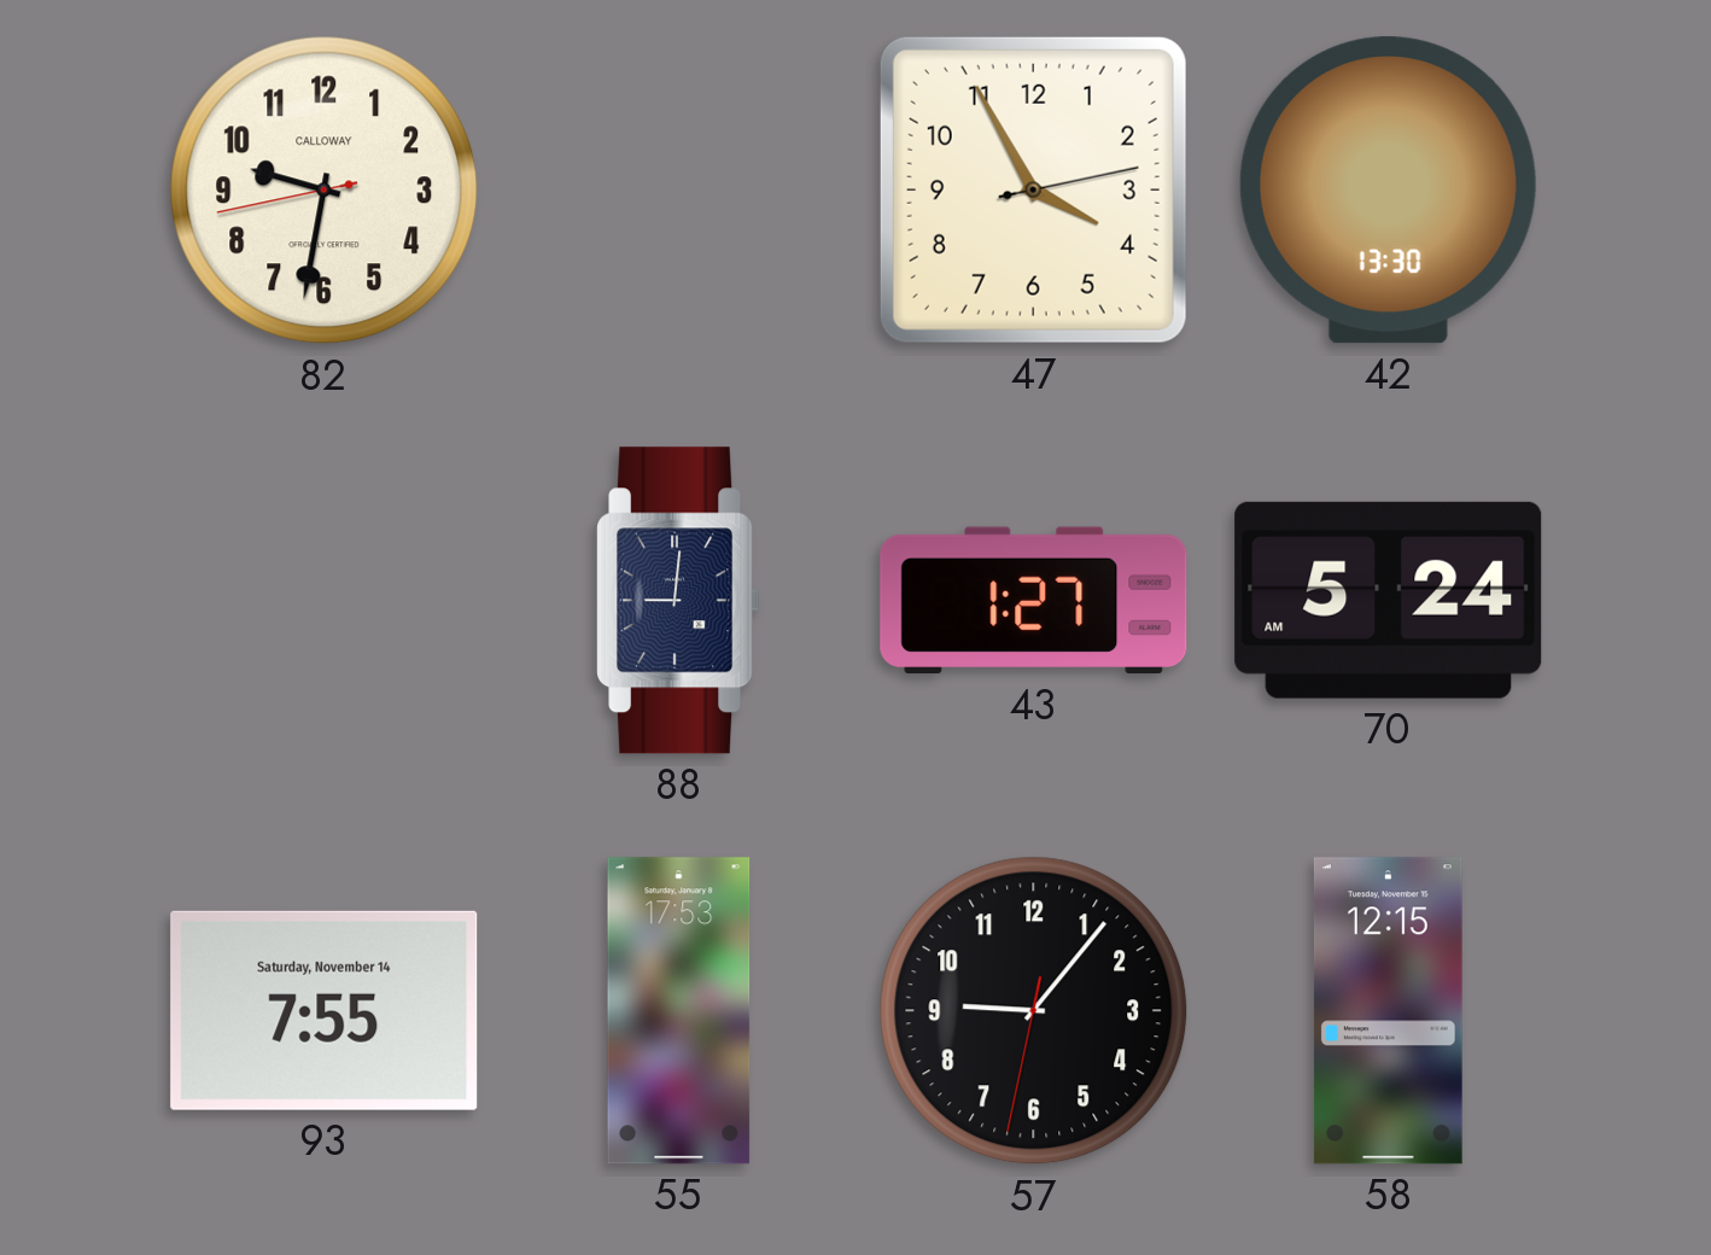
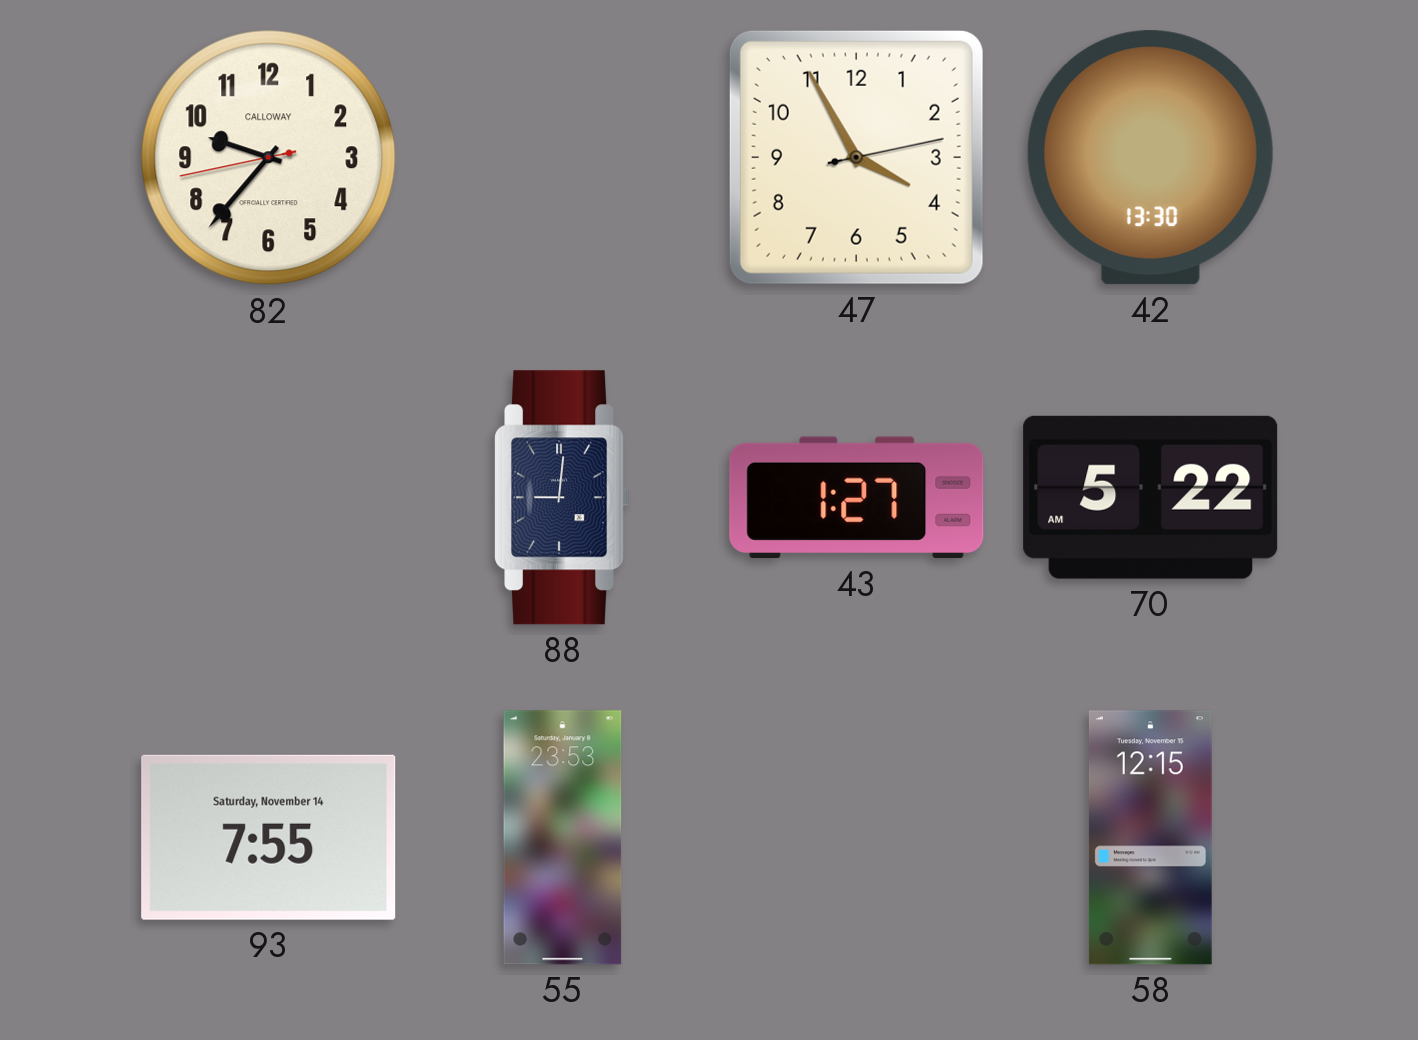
82: 9:31 -> 9:36
70: 5:24 -> 5:22
55: 17:53 -> 23:53
57: 9:06 -> none
